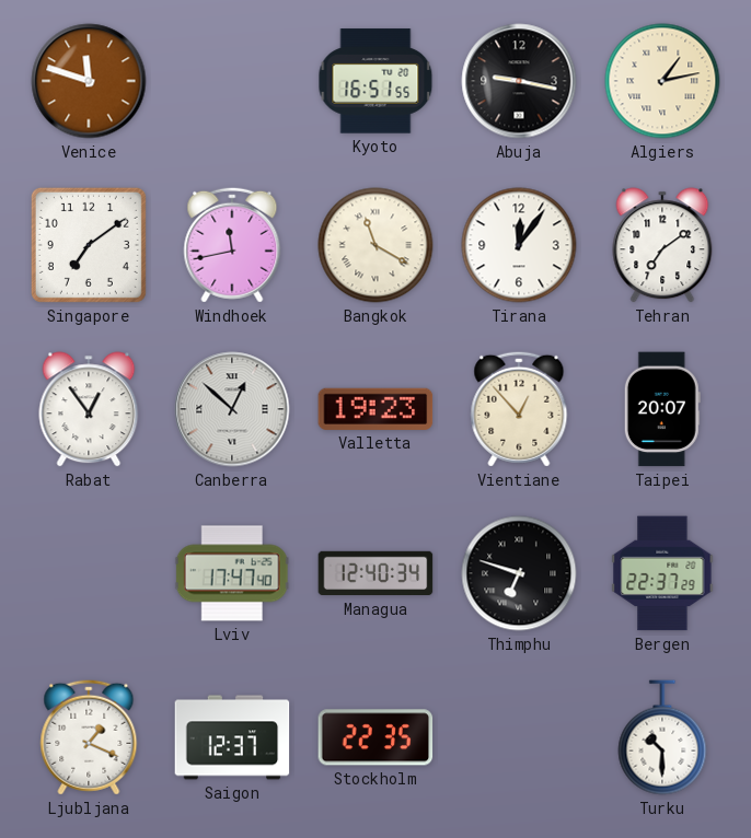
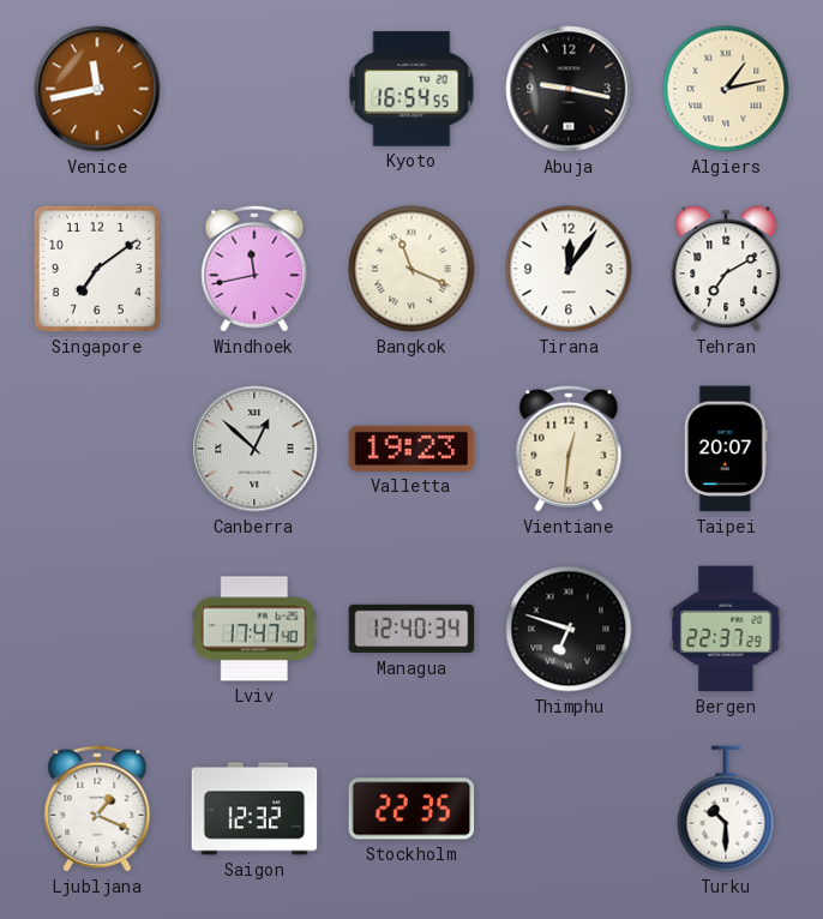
Venice: 11:48 -> 11:43
Kyoto: 16:51 -> 16:54
Bangkok: 11:20 -> 11:19
Tehran: 7:09 -> 7:10
Rabat: 12:54 -> none
Vientiane: 12:53 -> 12:31
Saigon: 12:37 -> 12:32
